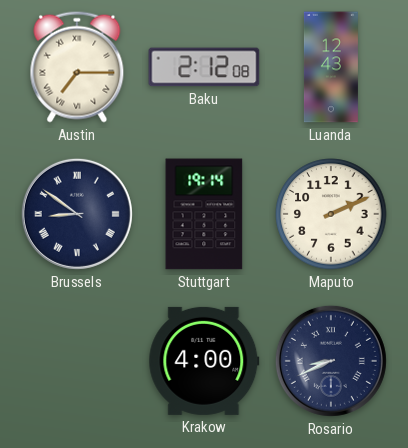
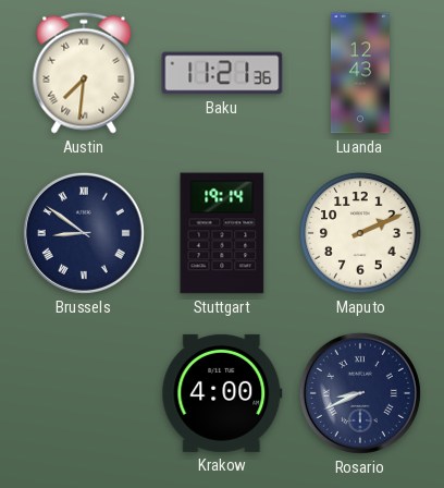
Austin: 7:15 -> 7:31
Baku: 2:12 -> 11:21
